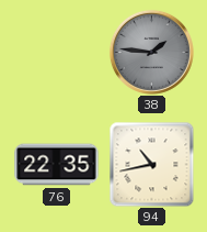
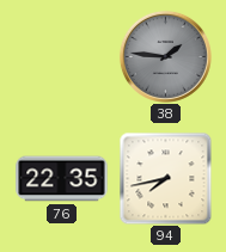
94: 10:43 -> 7:43
